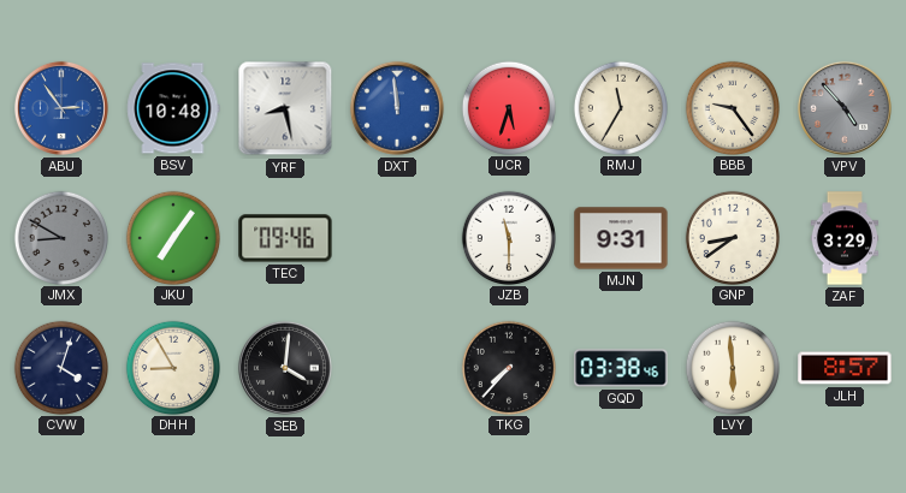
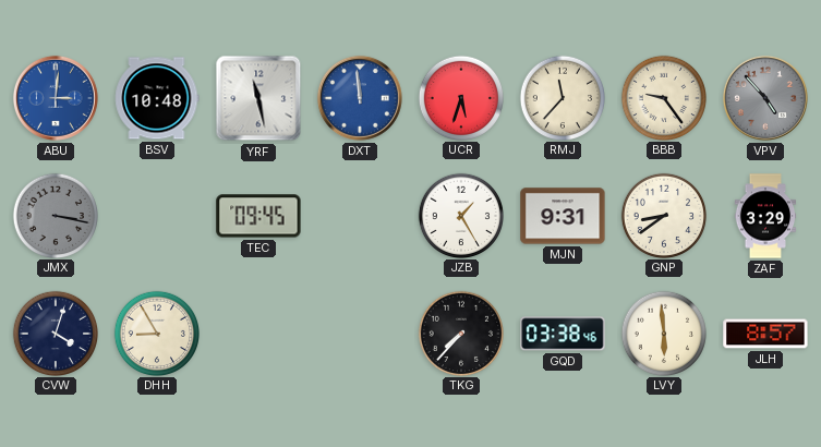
ABU: 2:54 -> 3:01
YRF: 8:28 -> 11:28
RMJ: 11:35 -> 11:37
JMX: 8:50 -> 3:17
JKU: 7:06 -> none
TEC: 09:46 -> 09:45
JZB: 11:30 -> 1:25
SEB: 4:01 -> none
